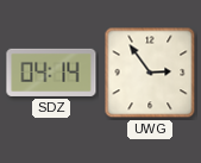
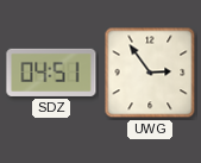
SDZ: 04:14 -> 04:51
